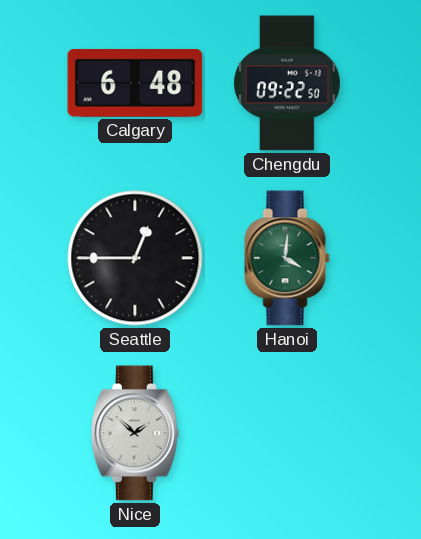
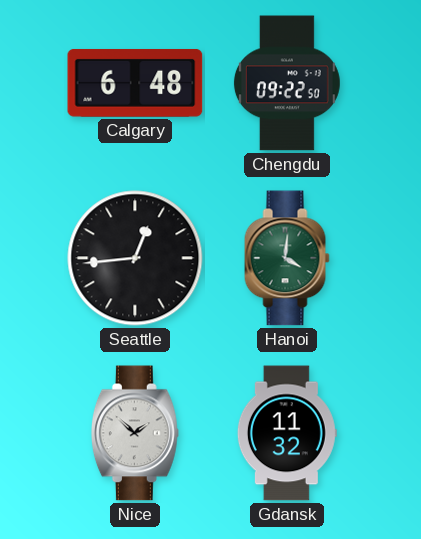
Seattle: 12:45 -> 12:44
Gdansk: none -> 11:32
